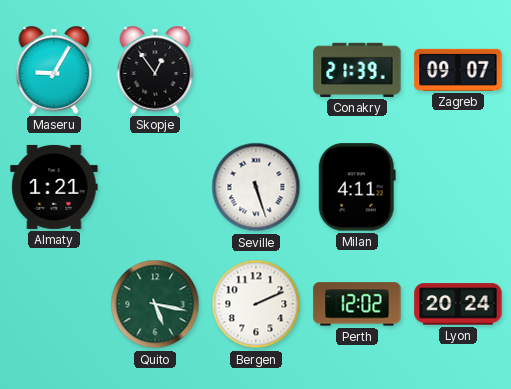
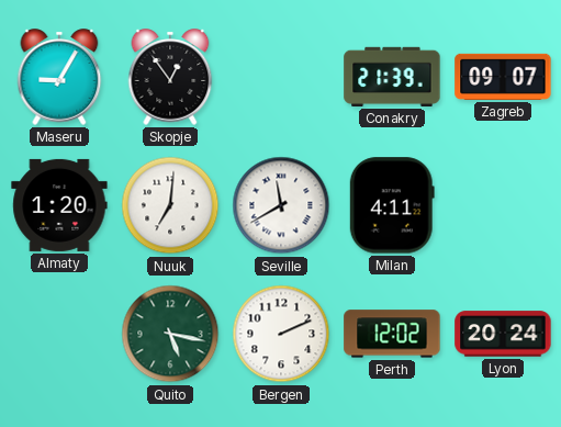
Almaty: 1:21 -> 1:20
Nuuk: none -> 7:01
Seville: 5:27 -> 11:40
